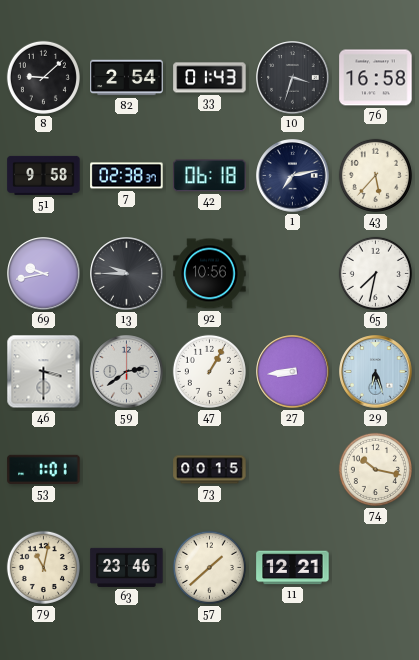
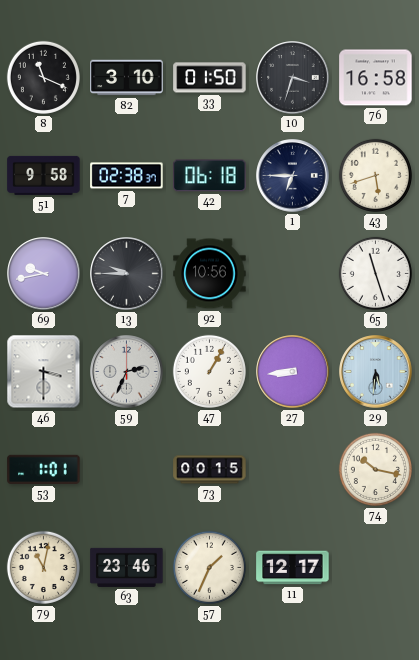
8: 9:08 -> 11:19
82: 2:54 -> 3:10
33: 01:43 -> 01:50
1: 7:13 -> 6:45
43: 5:37 -> 5:42
65: 7:32 -> 11:27
59: 2:39 -> 2:34
29: 6:27 -> 5:31
57: 1:38 -> 1:34
11: 12:21 -> 12:17
